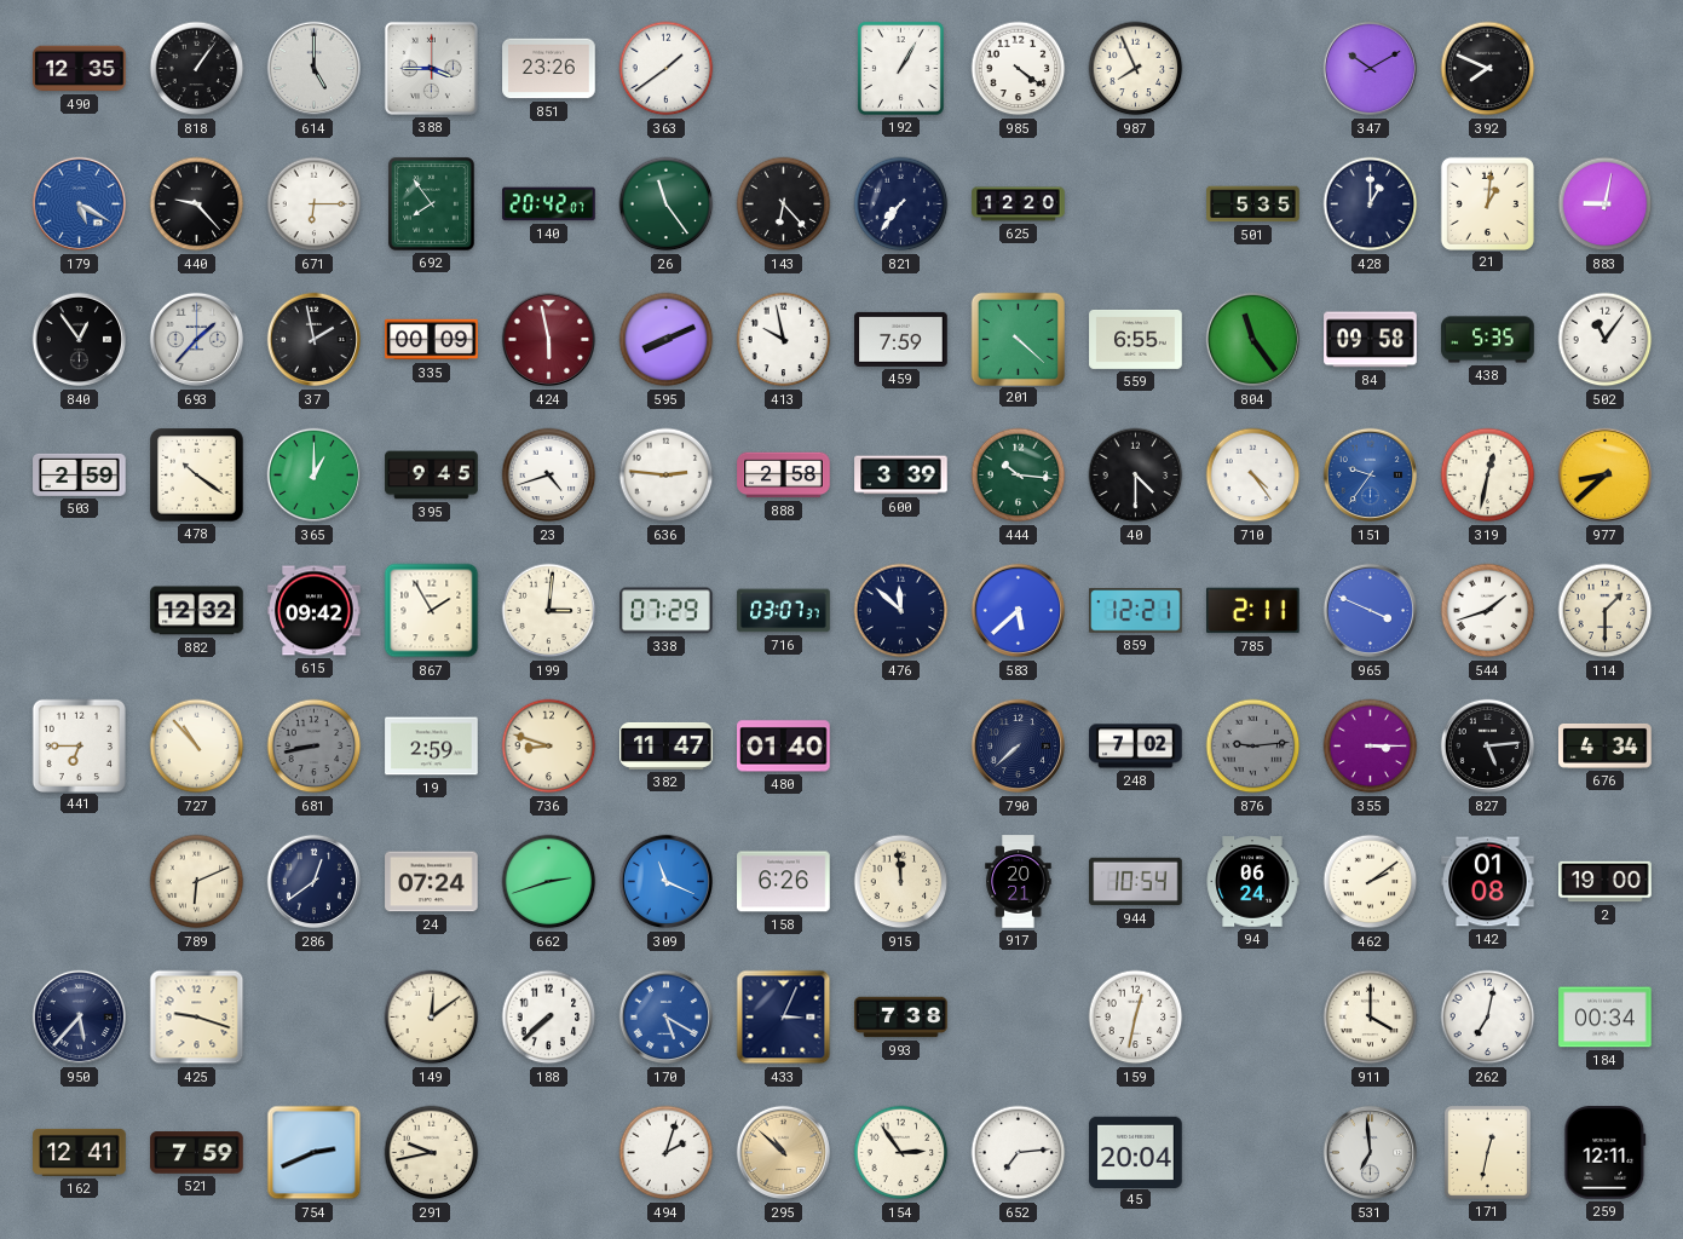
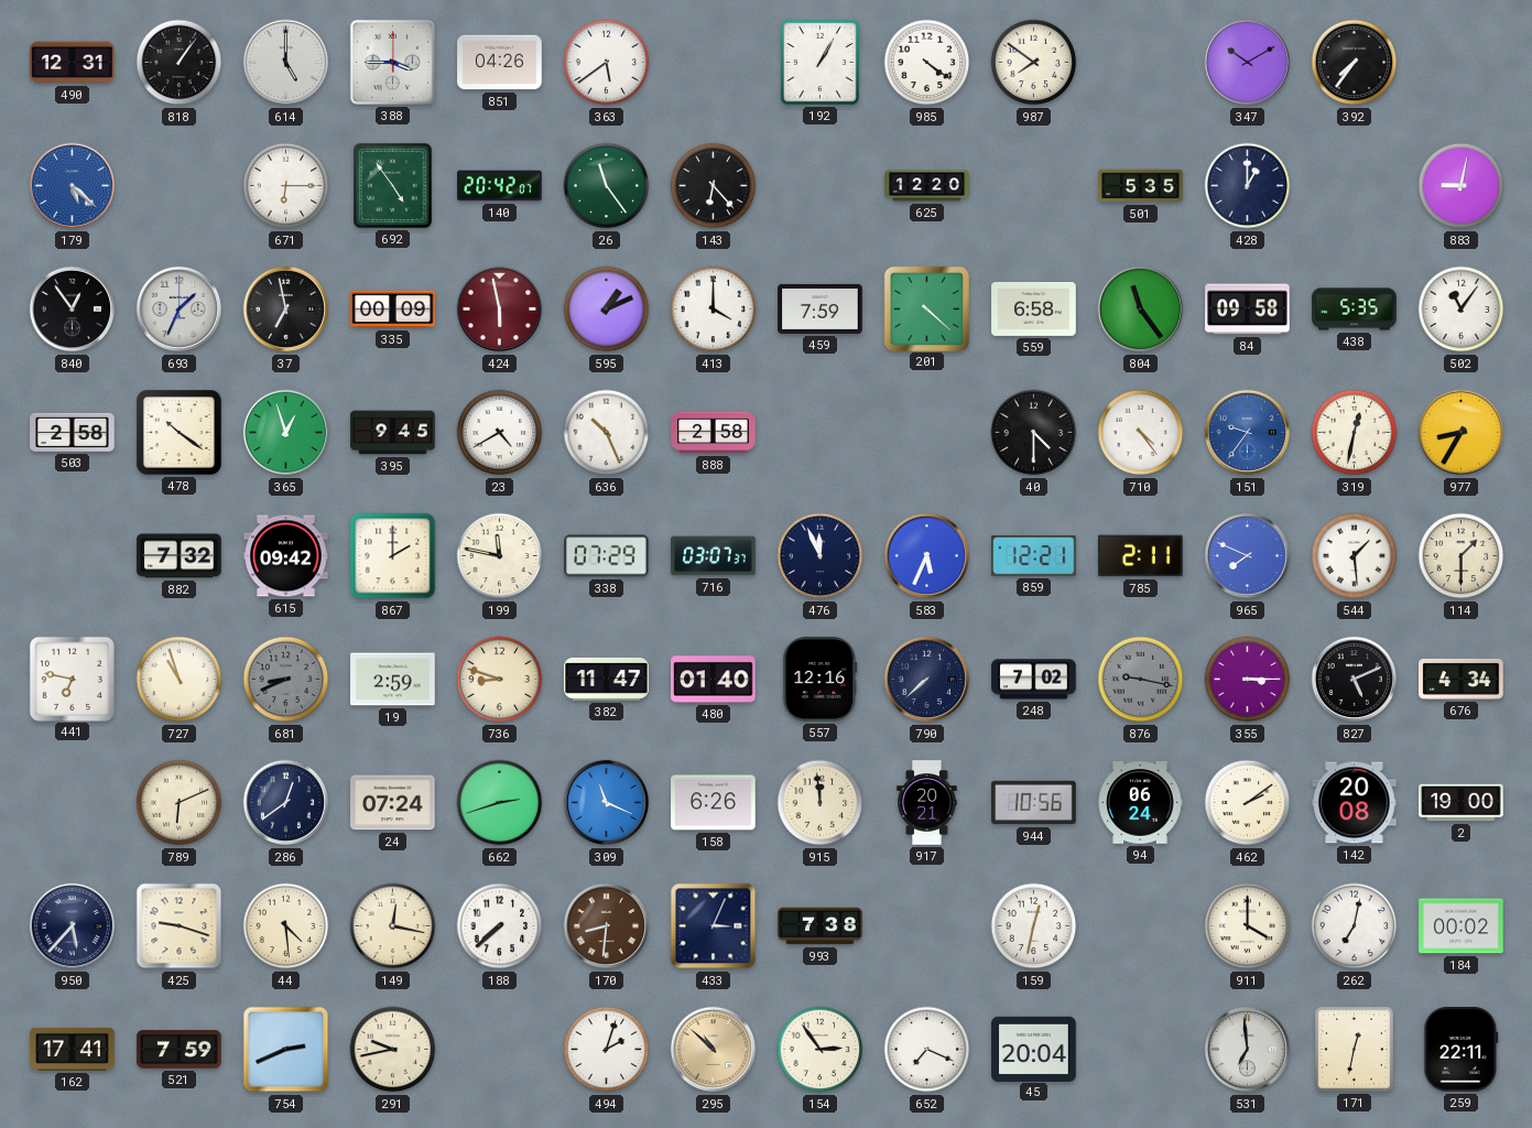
490: 12:35 -> 12:31
851: 23:26 -> 04:26
363: 1:39 -> 5:39
987: 7:56 -> 7:51
392: 7:49 -> 7:36
179: 5:20 -> 5:22
440: 9:23 -> none
692: 7:54 -> 4:54
821: 7:36 -> none
21: 1:01 -> none
693: 1:37 -> 1:34
37: 1:58 -> 6:58
595: 8:11 -> 1:11
413: 9:58 -> 4:00
559: 6:55 -> 6:58
503: 2:59 -> 2:58
365: 1:00 -> 12:57
23: 4:42 -> 4:40
636: 2:46 -> 10:26
600: 3:39 -> none
444: 10:16 -> none
977: 8:38 -> 8:35
882: 12:32 -> 7:32
867: 1:55 -> 2:00
199: 3:01 -> 11:47
476: 11:52 -> 11:56
583: 5:38 -> 5:34
965: 3:49 -> 7:49
544: 1:42 -> 1:29
441: 6:45 -> 6:47
727: 10:53 -> 10:57
681: 8:43 -> 8:41
557: none -> 12:16
876: 9:14 -> 9:17
827: 5:14 -> 5:11
944: 10:54 -> 10:56
142: 01:08 -> 20:08
44: none -> 4:29
149: 12:09 -> 12:17
170: 5:20 -> 8:31
170 dial: blue -> brown
184: 00:34 -> 00:02
162: 12:41 -> 17:41
652: 7:14 -> 7:19
259: 12:11 -> 22:11
